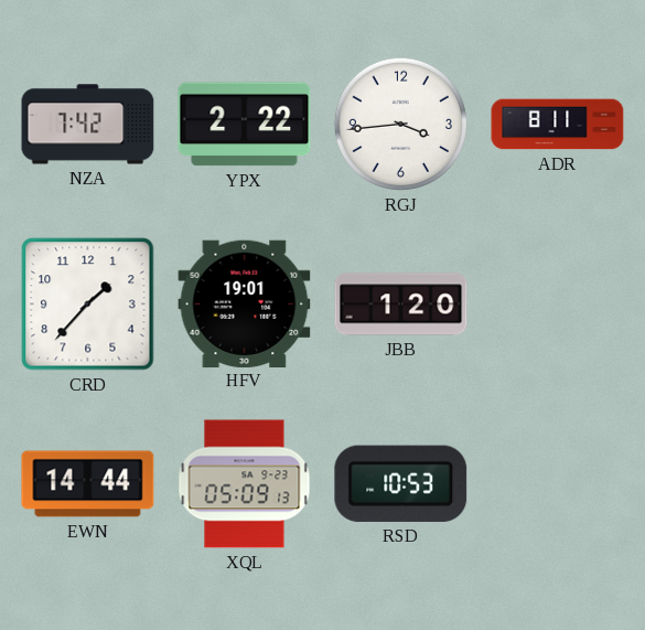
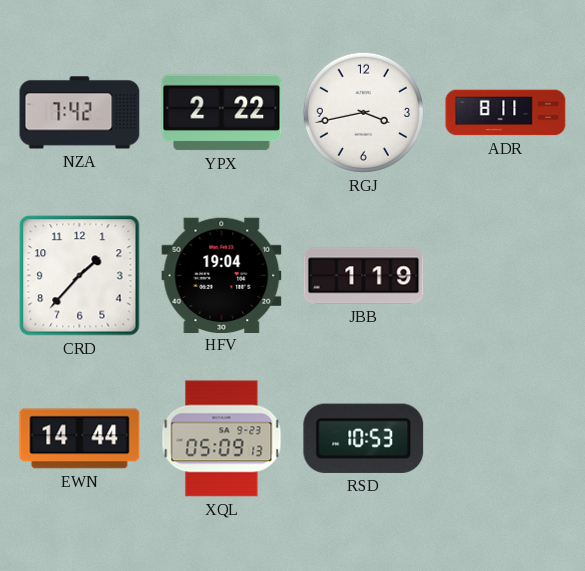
RGJ: 3:44 -> 3:43
HFV: 19:01 -> 19:04
JBB: 1:20 -> 1:19
